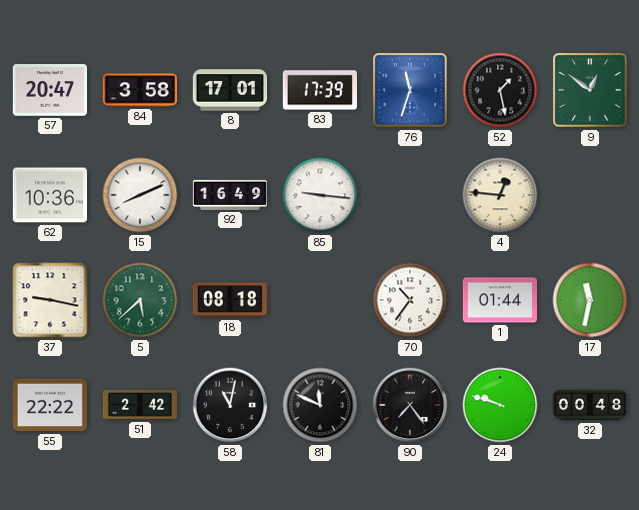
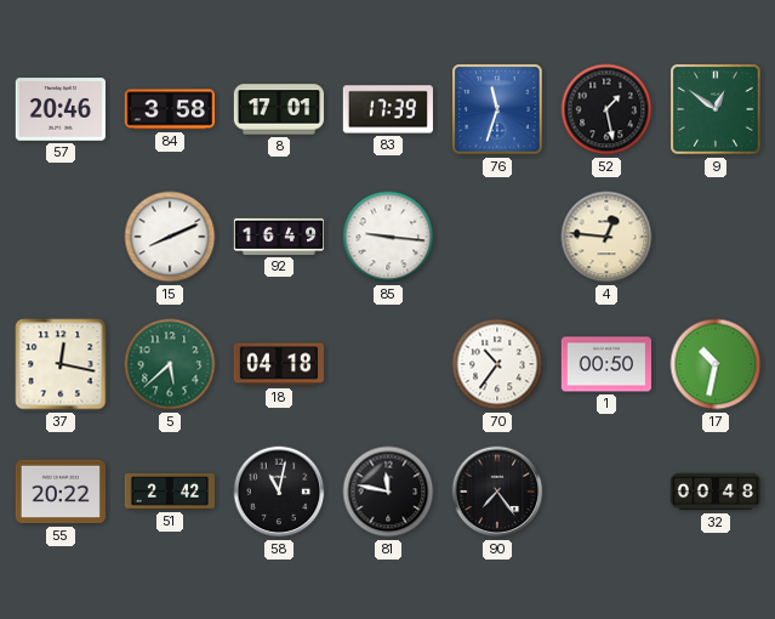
57: 20:47 -> 20:46
62: 10:36 -> none
37: 9:17 -> 12:17
18: 08:18 -> 04:18
1: 01:44 -> 00:50
17: 11:32 -> 10:32
55: 22:22 -> 20:22
81: 11:49 -> 11:47
24: 9:48 -> none
